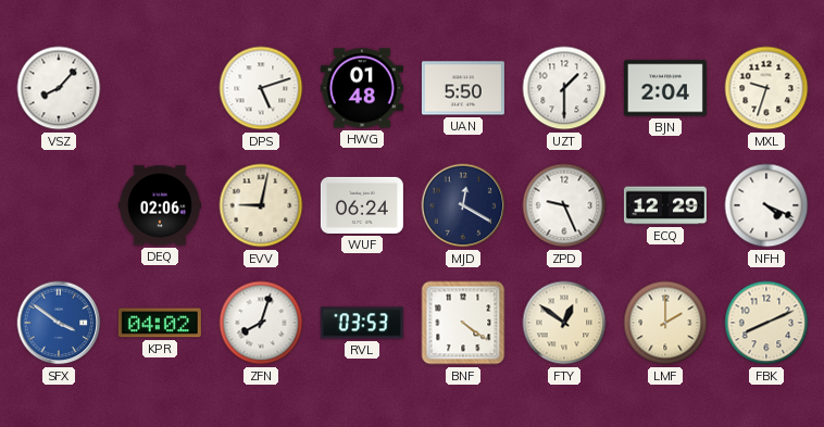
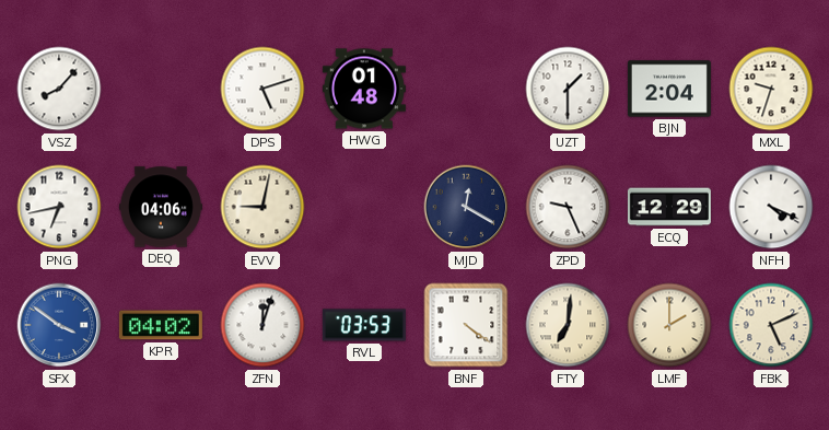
UAN: 5:50 -> none
PNG: none -> 6:43
DEQ: 02:06 -> 04:06
WUF: 06:24 -> none
ZFN: 8:03 -> 12:03
FTY: 12:51 -> 7:01
FBK: 8:11 -> 5:11
